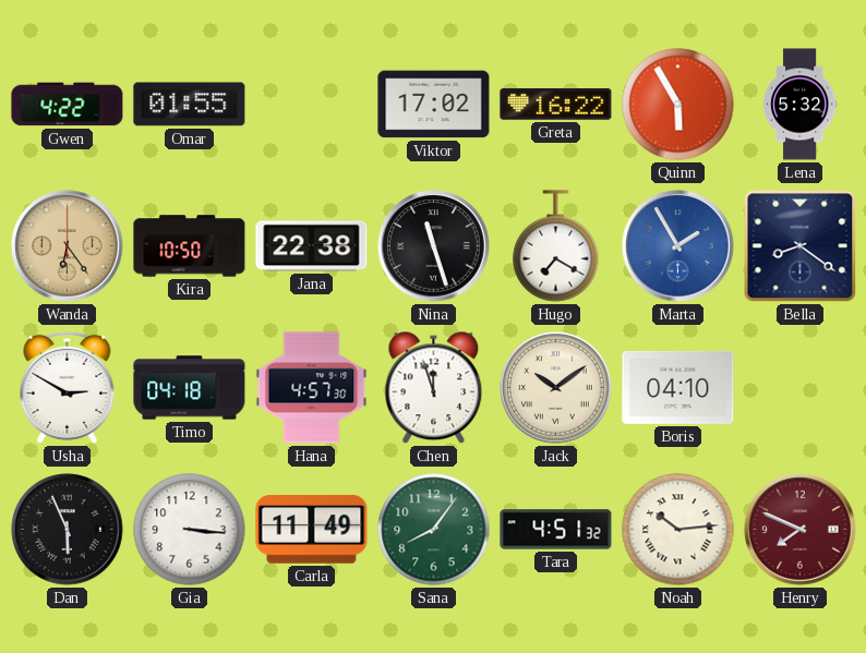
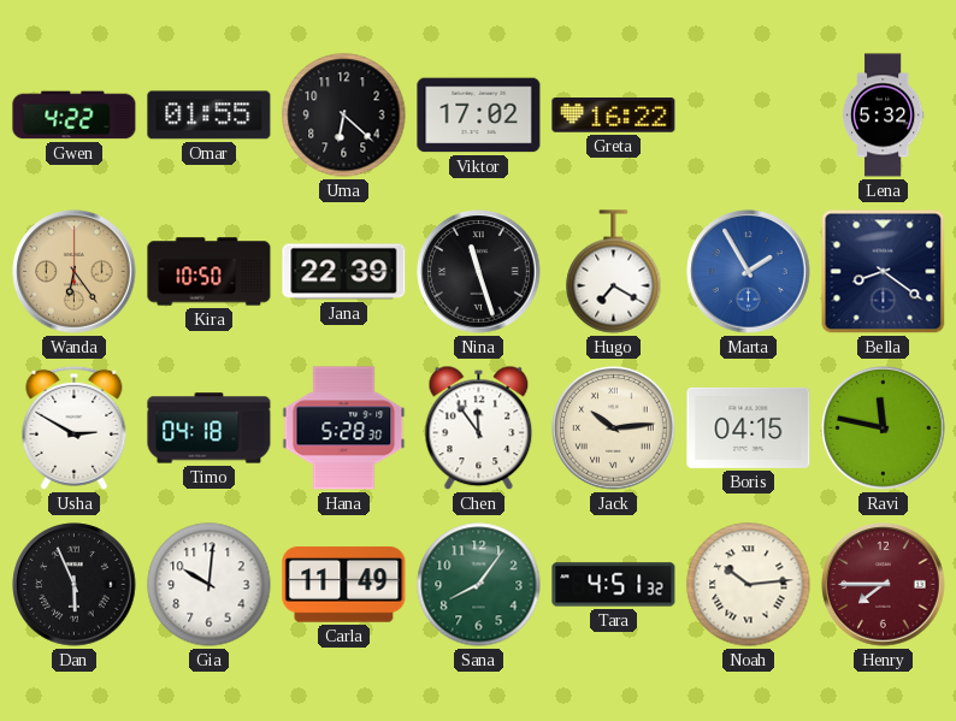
Uma: none -> 6:22
Quinn: 5:55 -> none
Jana: 22:38 -> 22:39
Hana: 4:57 -> 5:28
Chen: 11:57 -> 11:54
Jack: 10:09 -> 10:14
Boris: 04:10 -> 04:15
Ravi: none -> 11:47
Gia: 3:16 -> 10:01
Henry: 7:49 -> 7:45
